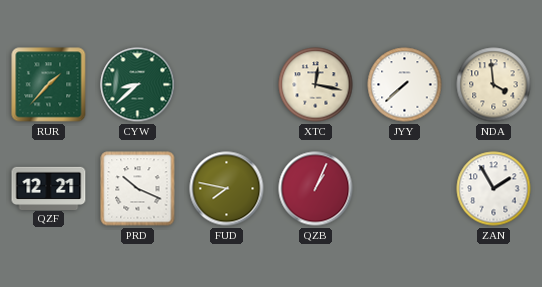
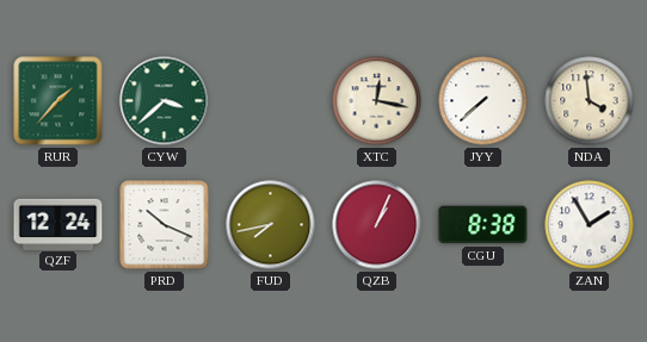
CYW: 8:38 -> 3:38
QZF: 12:21 -> 12:24
FUD: 7:47 -> 7:43
CGU: none -> 8:38
